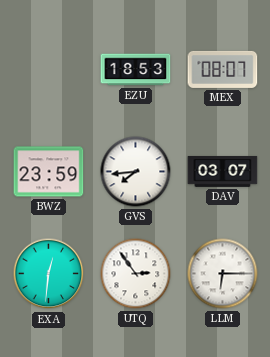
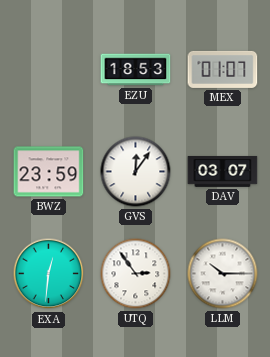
MEX: 08:07 -> 01:07
GVS: 7:44 -> 12:06
LLM: 6:15 -> 10:15
